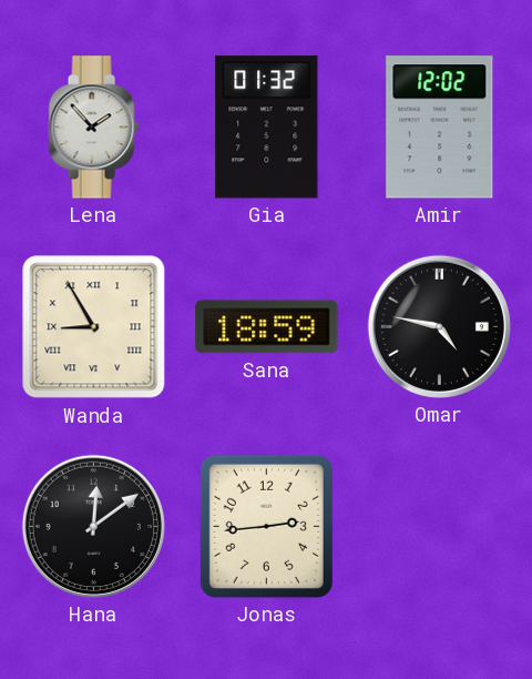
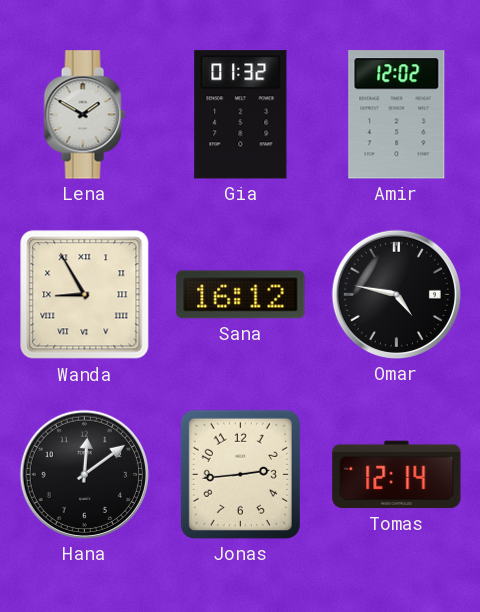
Lena: 1:53 -> 1:50
Sana: 18:59 -> 16:12
Tomas: none -> 12:14
